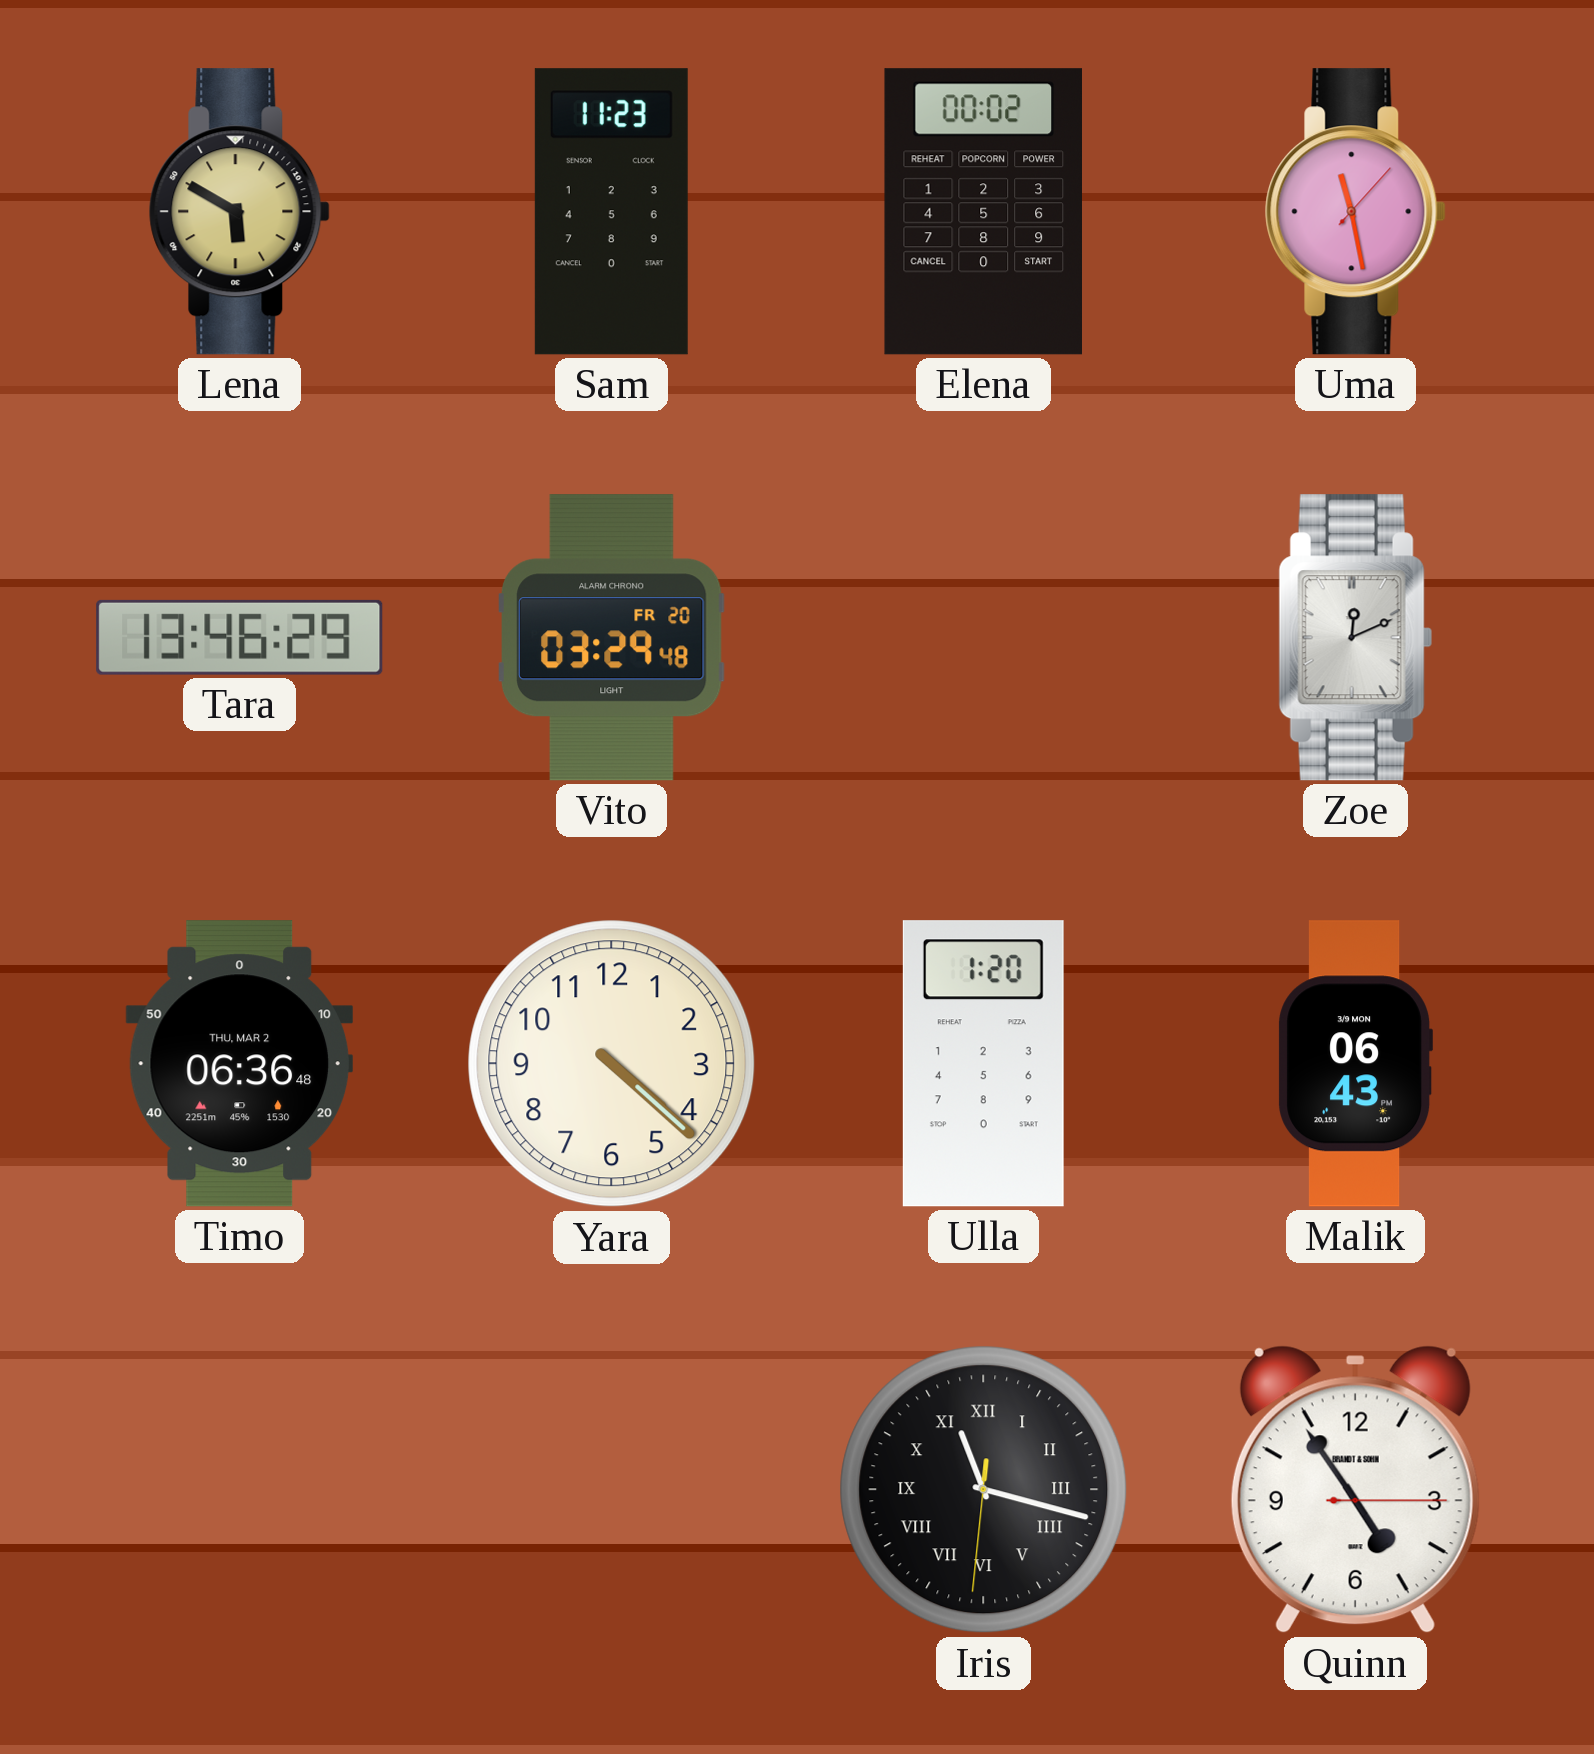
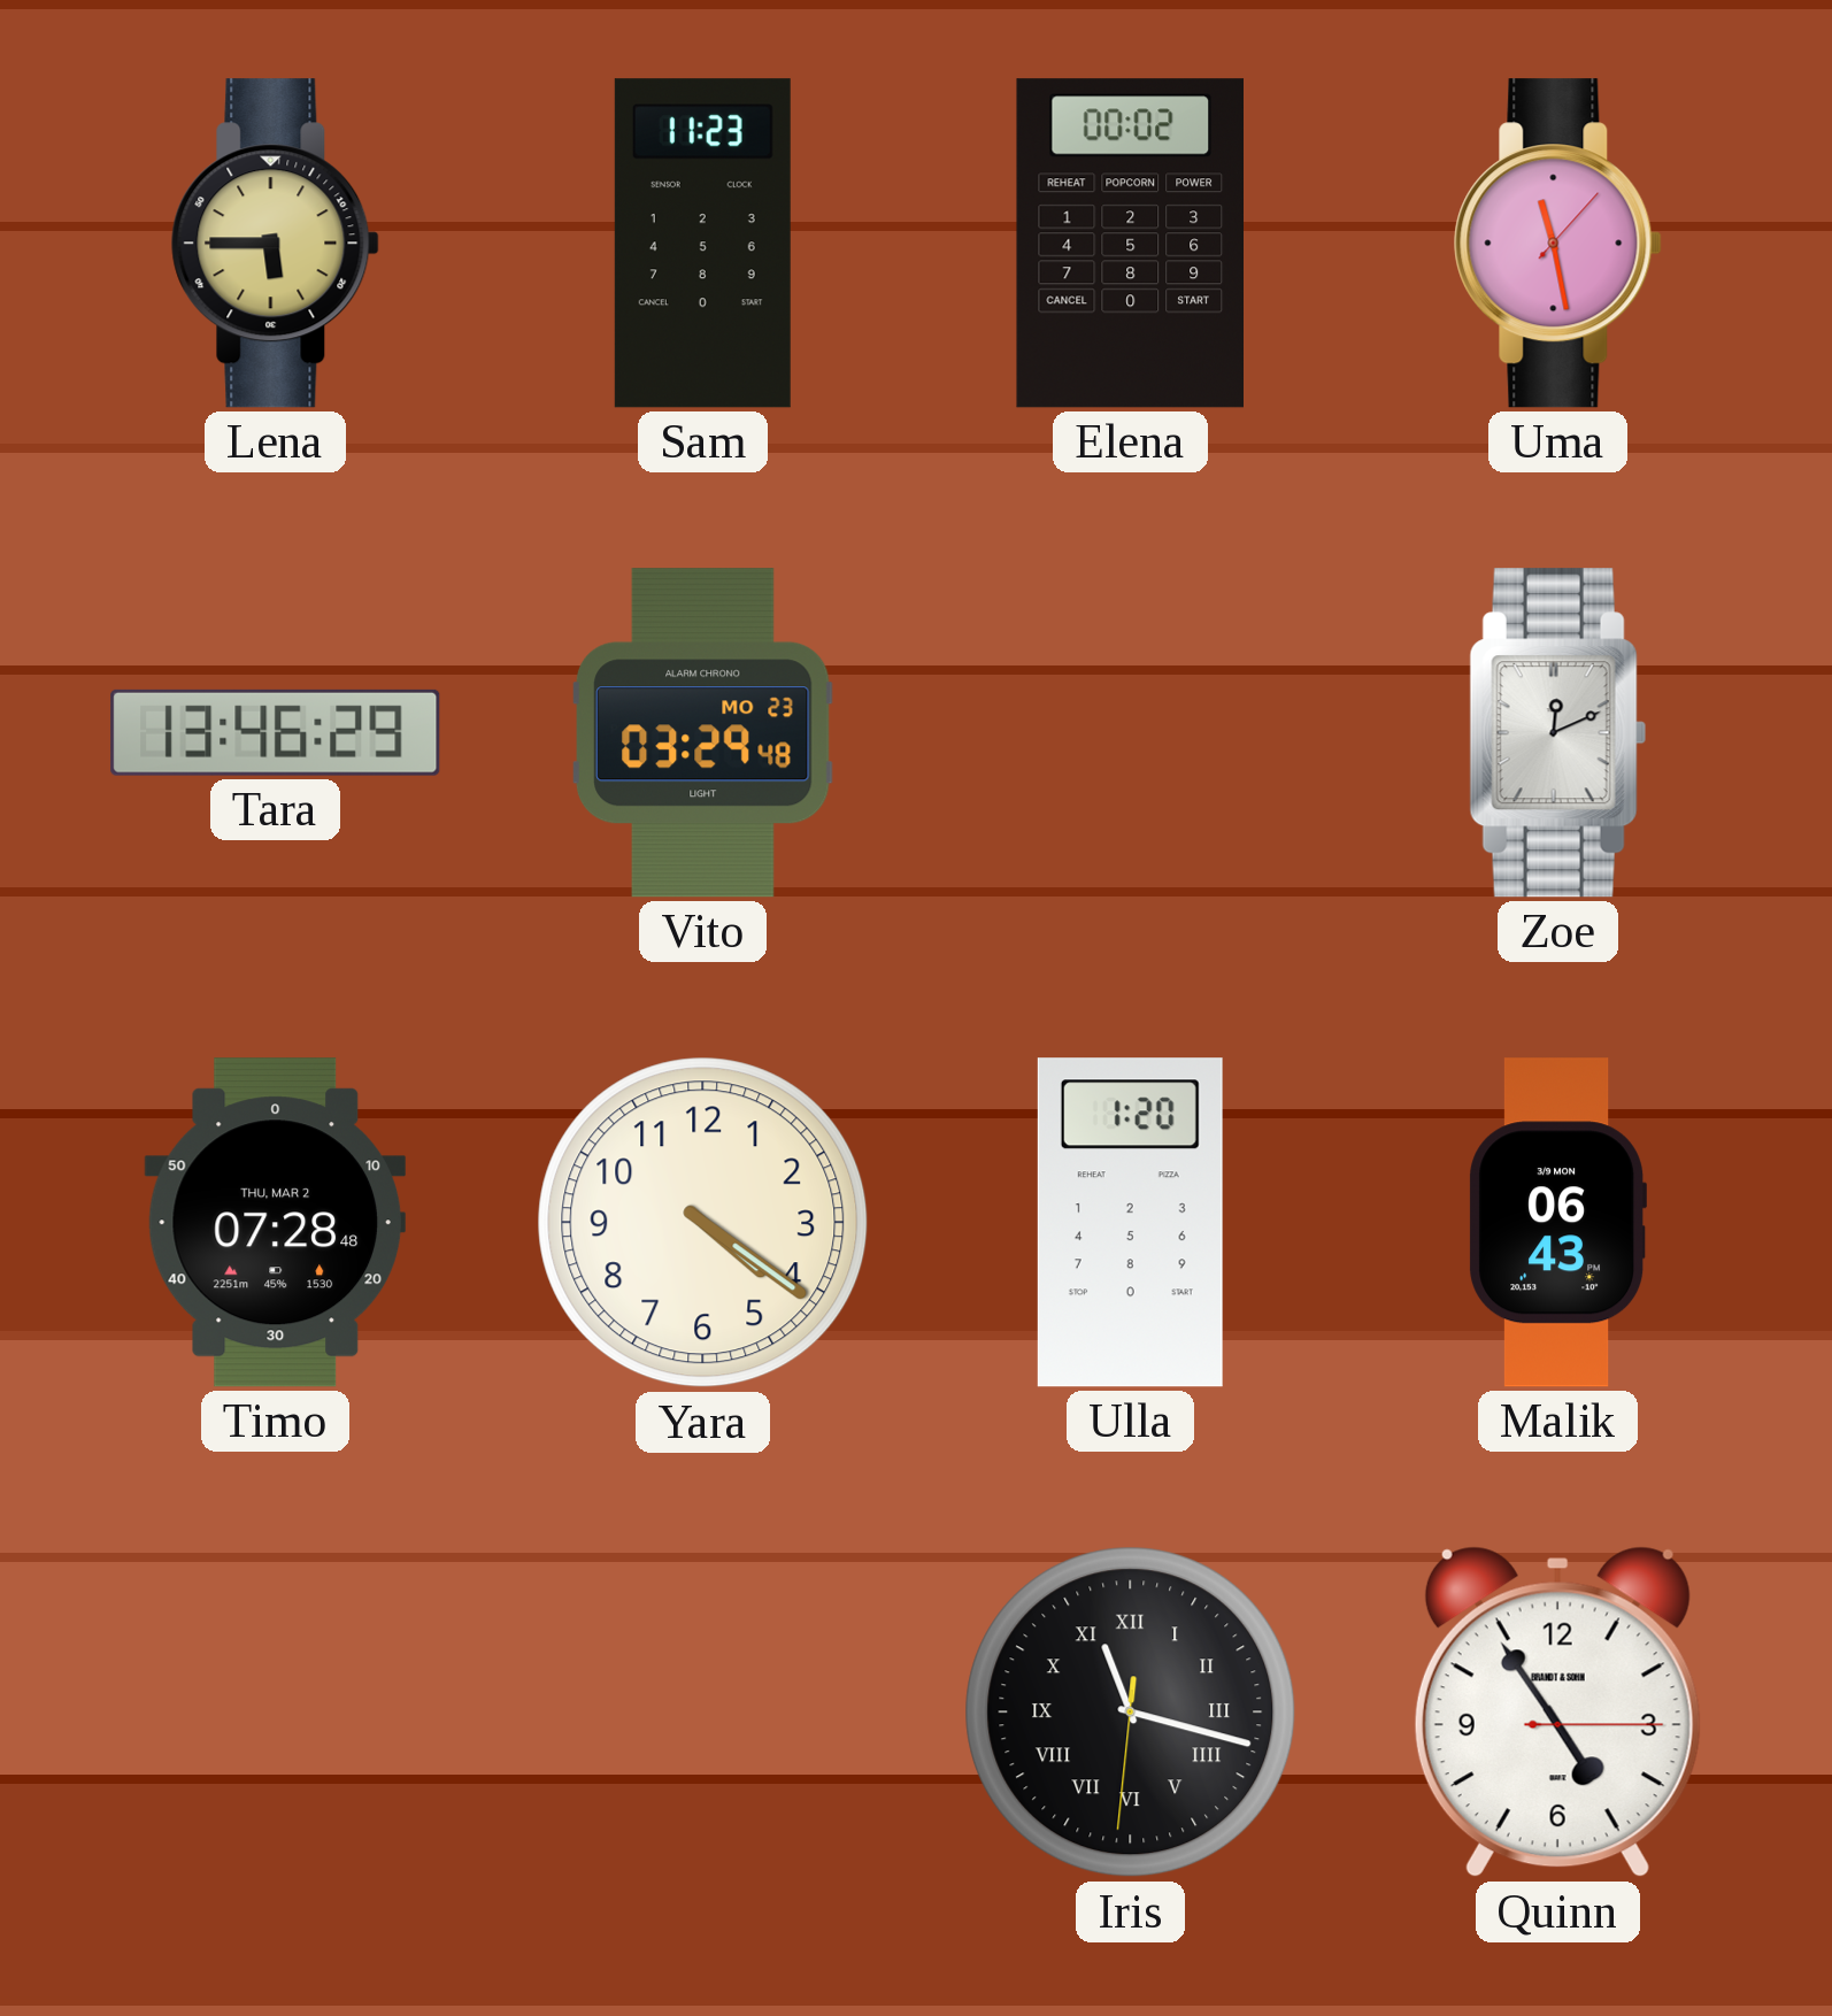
Lena: 5:50 -> 5:45
Vito date: FR 20 -> MO 23
Timo: 06:36 -> 07:28
Yara: 4:22 -> 4:21
